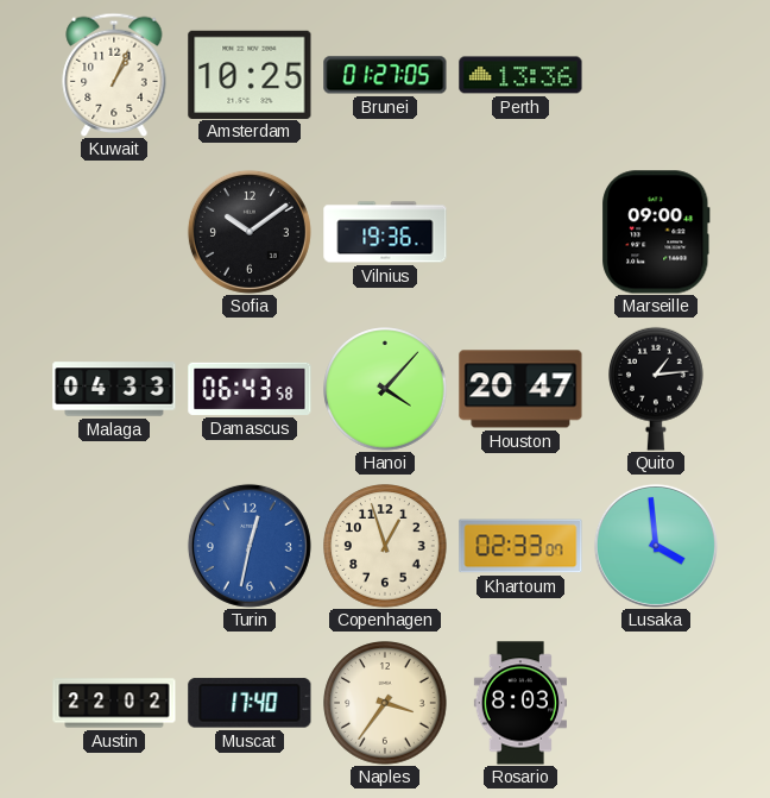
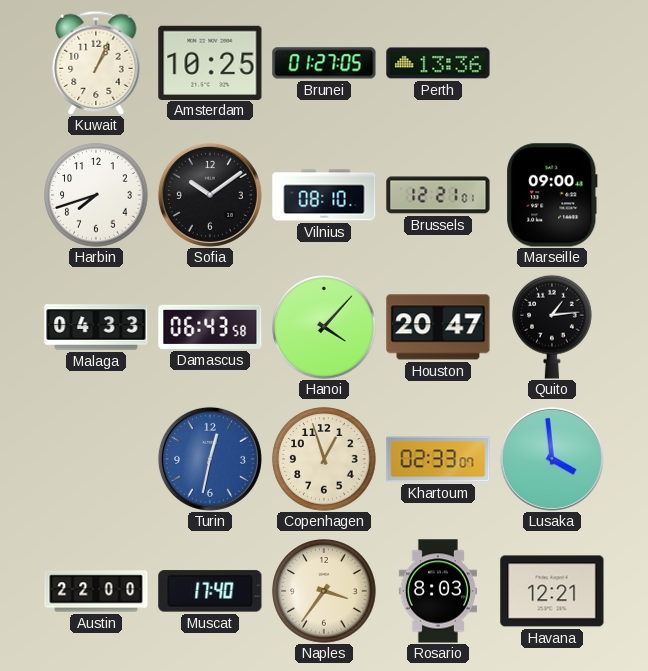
Harbin: none -> 7:42
Vilnius: 19:36 -> 08:10
Brussels: none -> 12:21
Austin: 22:02 -> 22:00
Havana: none -> 12:21
